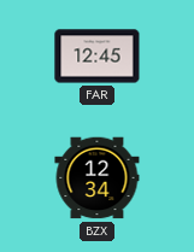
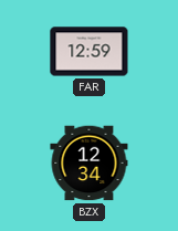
FAR: 12:45 -> 12:59
